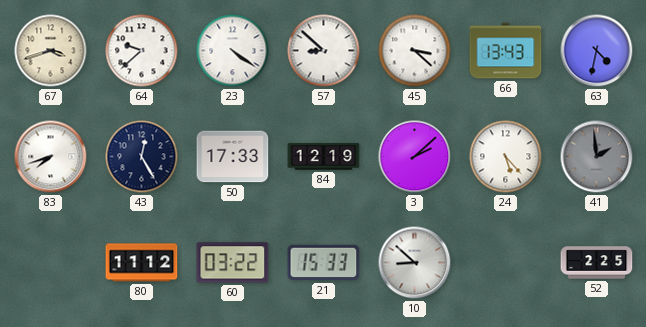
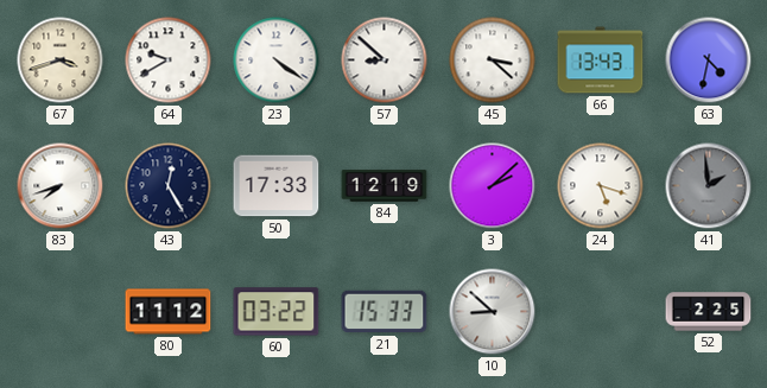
64: 9:38 -> 9:40
24: 5:23 -> 5:18
